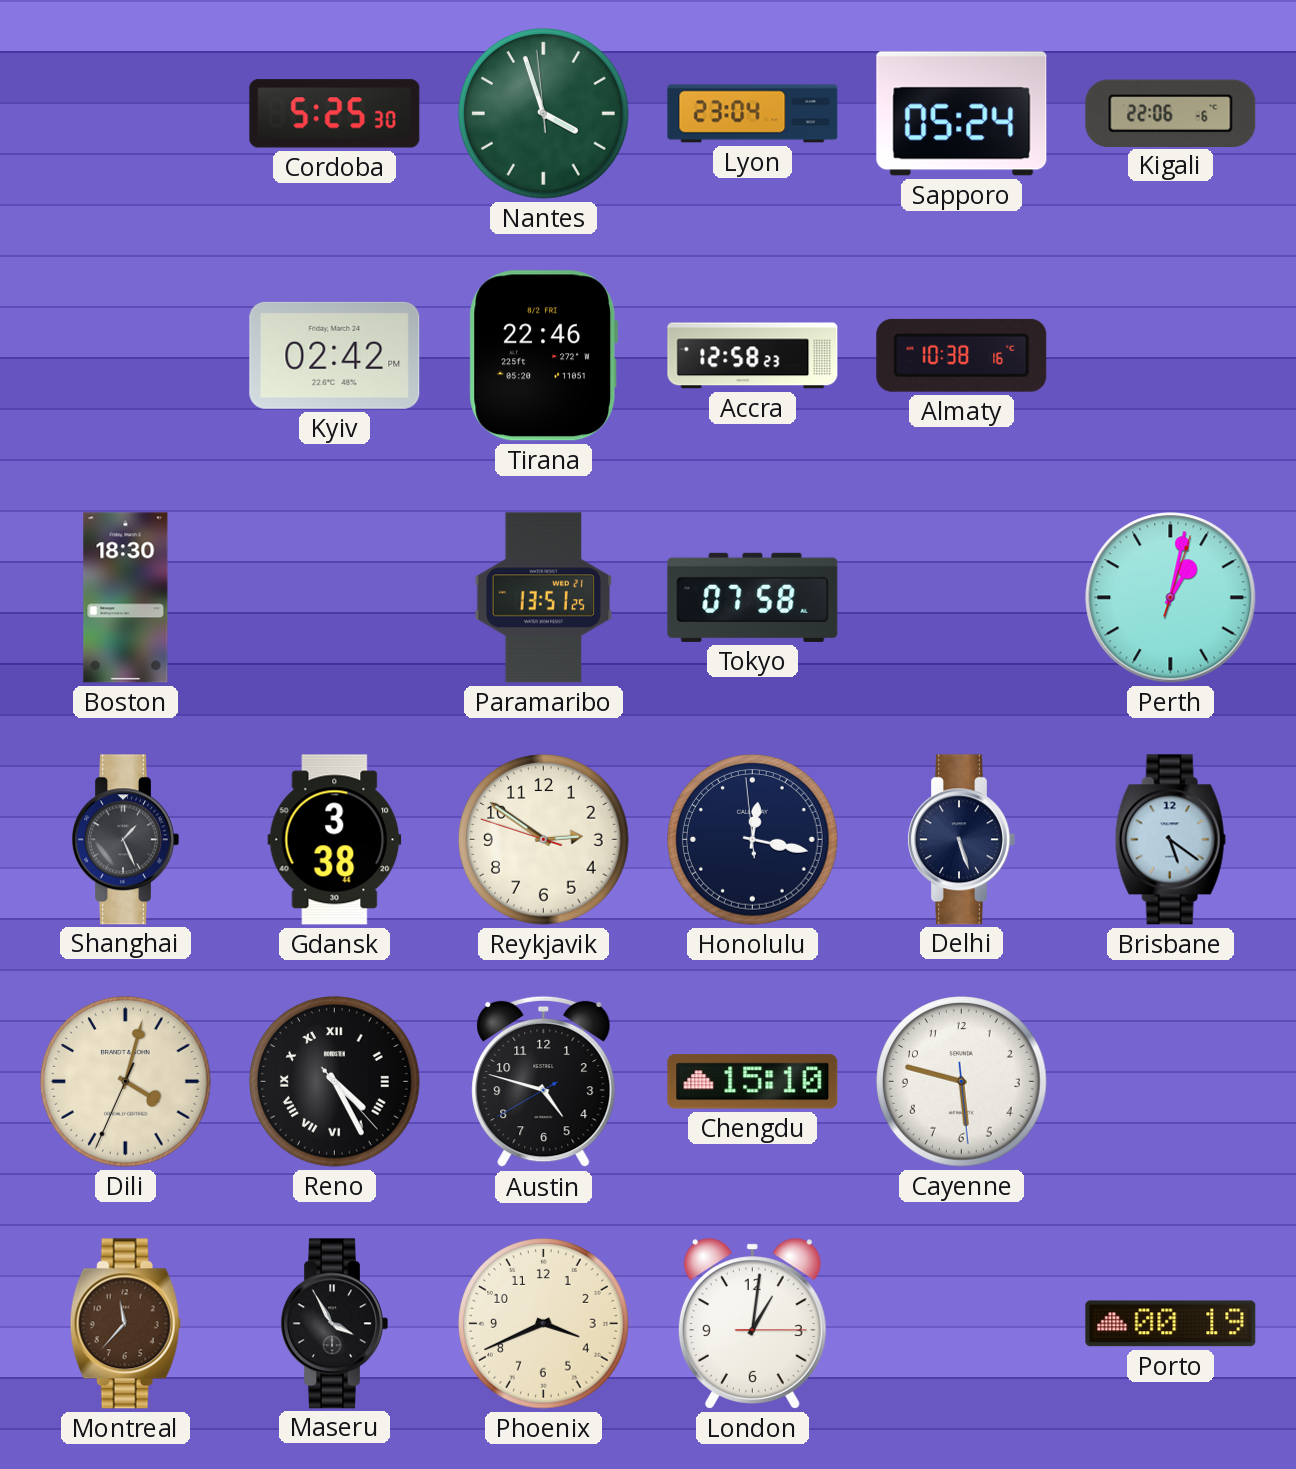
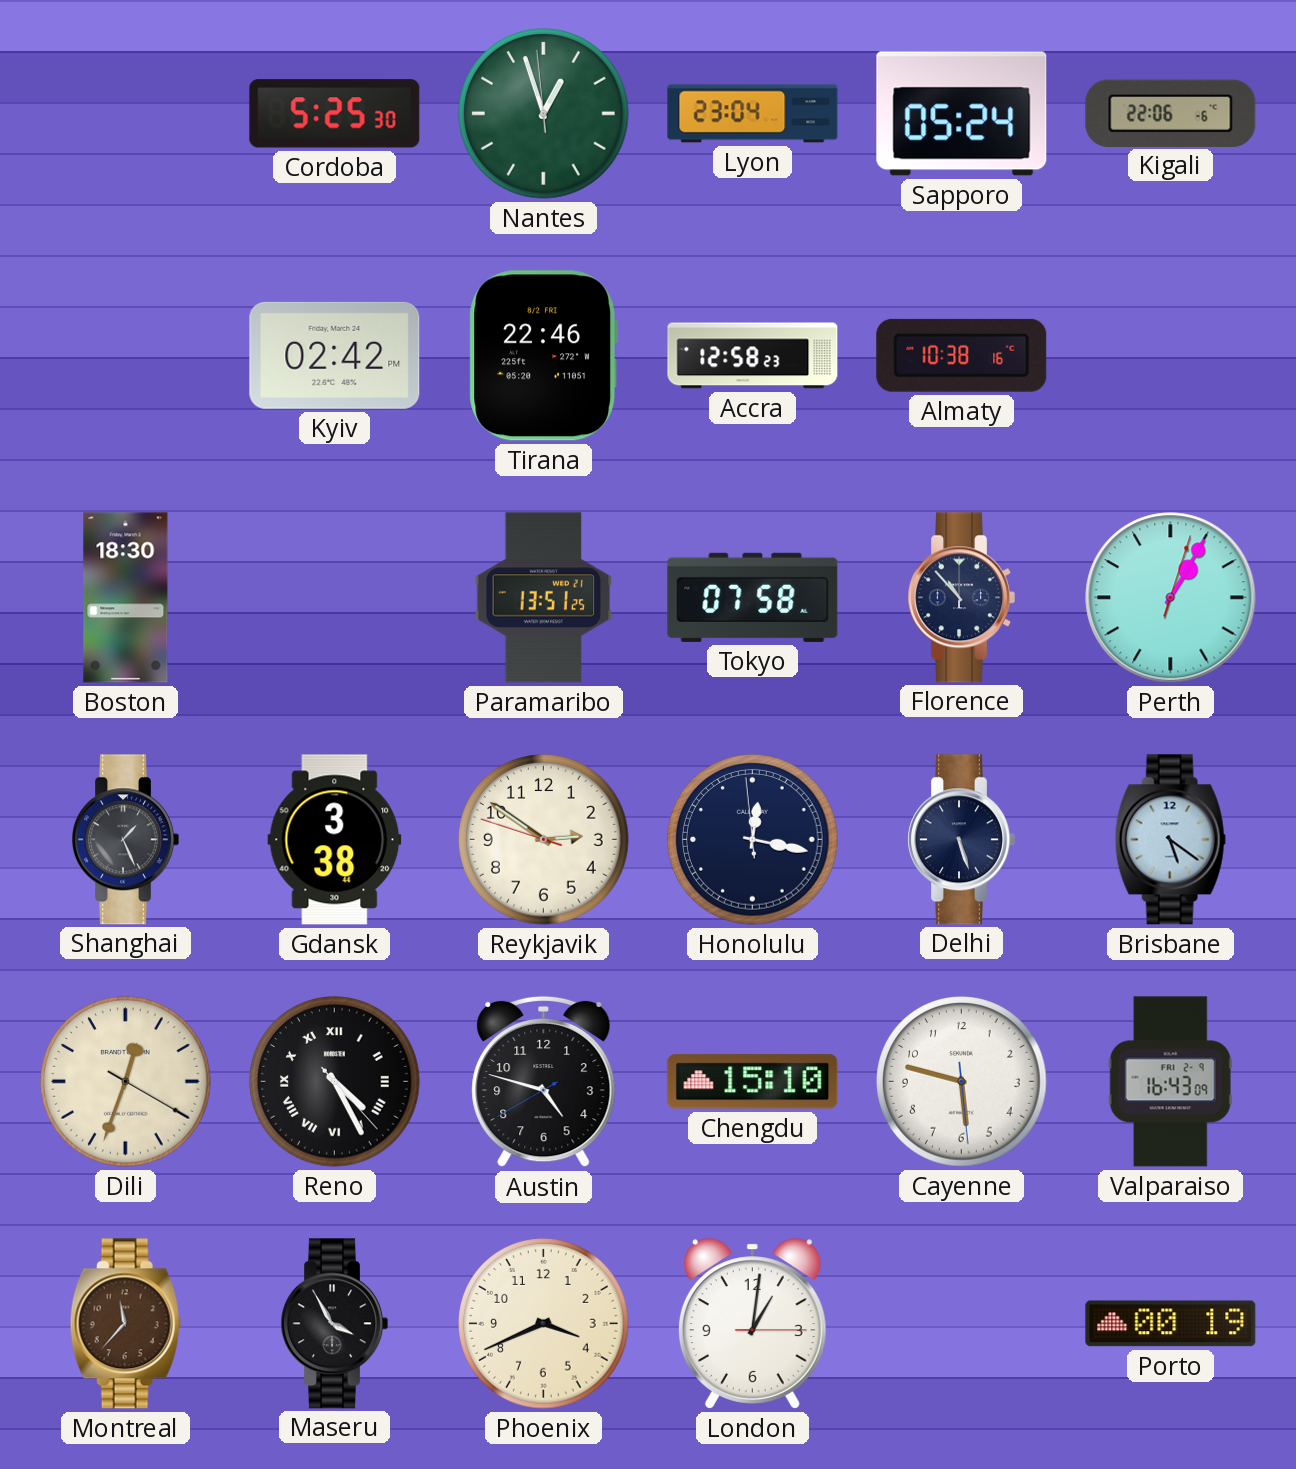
Nantes: 3:56 -> 12:56
Florence: none -> 10:53
Perth: 1:02 -> 1:05
Dili: 4:02 -> 12:33
Valparaiso: none -> 16:43
